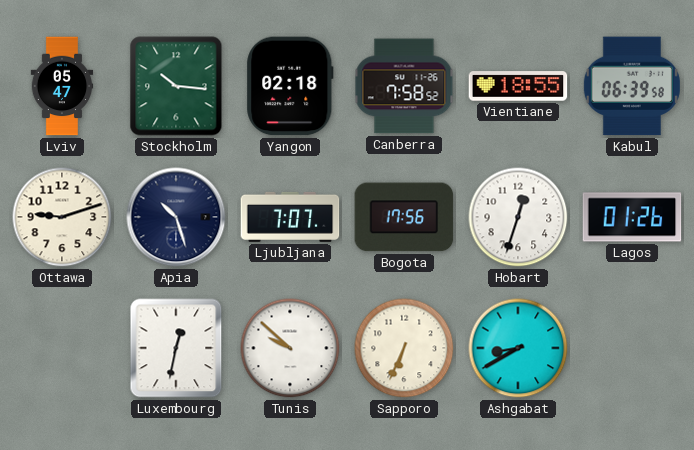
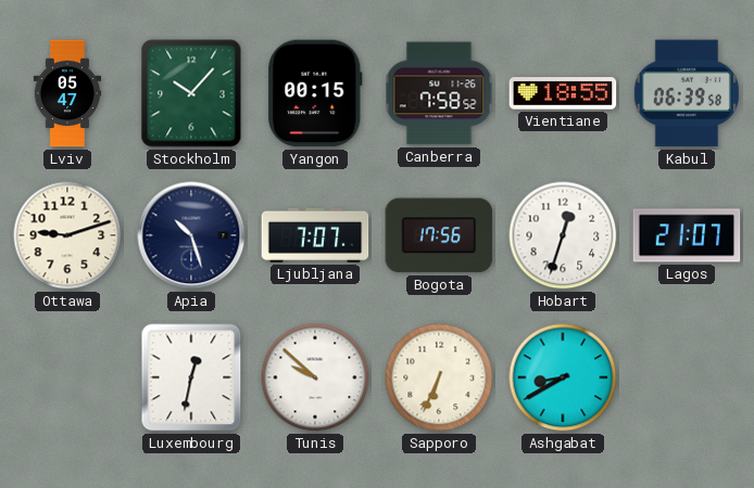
Stockholm: 10:16 -> 10:07
Yangon: 02:18 -> 00:15
Lagos: 01:26 -> 21:07
